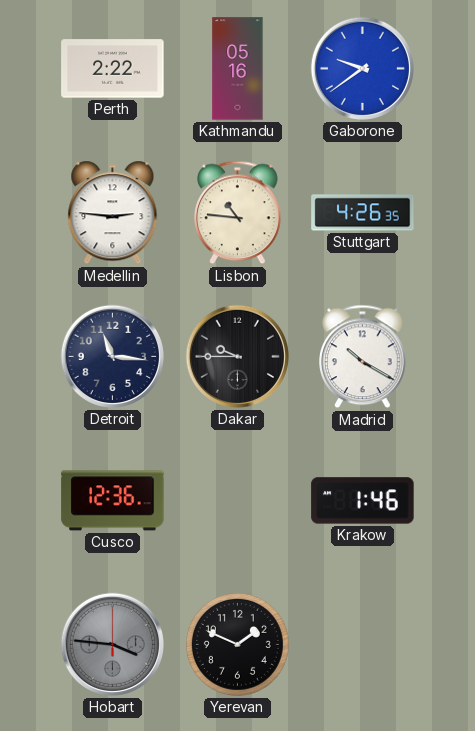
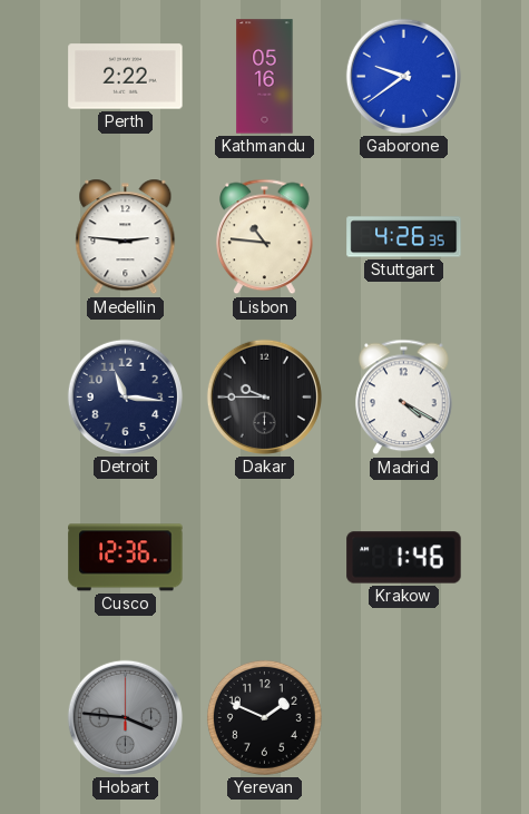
Madrid: 10:20 -> 4:20
